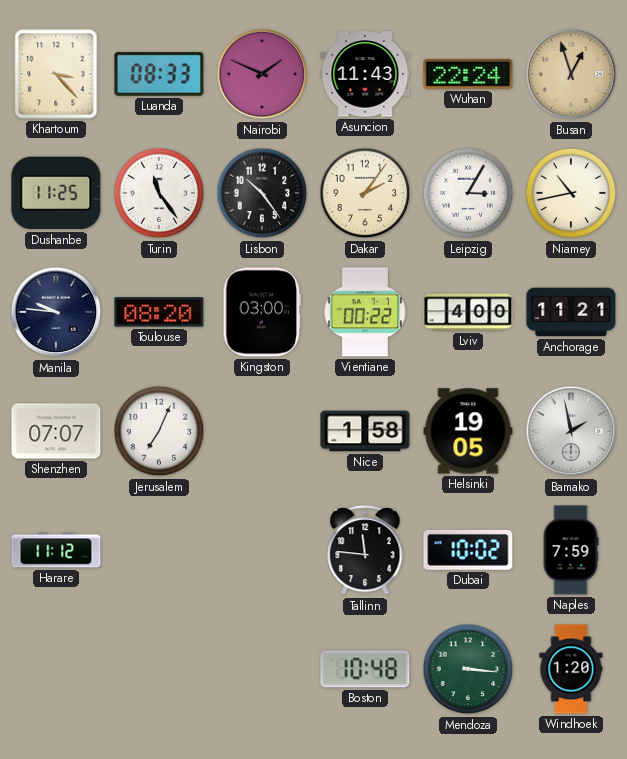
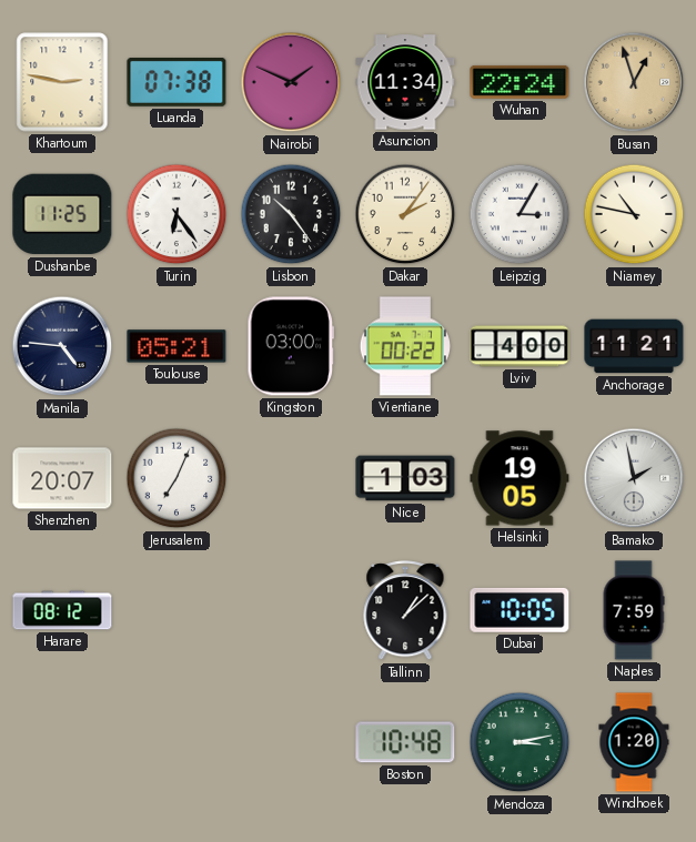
Khartoum: 3:23 -> 2:47
Luanda: 08:33 -> 07:38
Asuncion: 11:43 -> 11:34
Turin: 11:24 -> 6:24
Niamey: 10:43 -> 10:47
Manila: 9:46 -> 4:46
Toulouse: 08:20 -> 05:21
Shenzhen: 07:07 -> 20:07
Nice: 1:58 -> 1:03
Harare: 11:12 -> 08:12
Tallinn: 11:46 -> 1:08
Dubai: 10:02 -> 10:05
Mendoza: 3:16 -> 3:13
